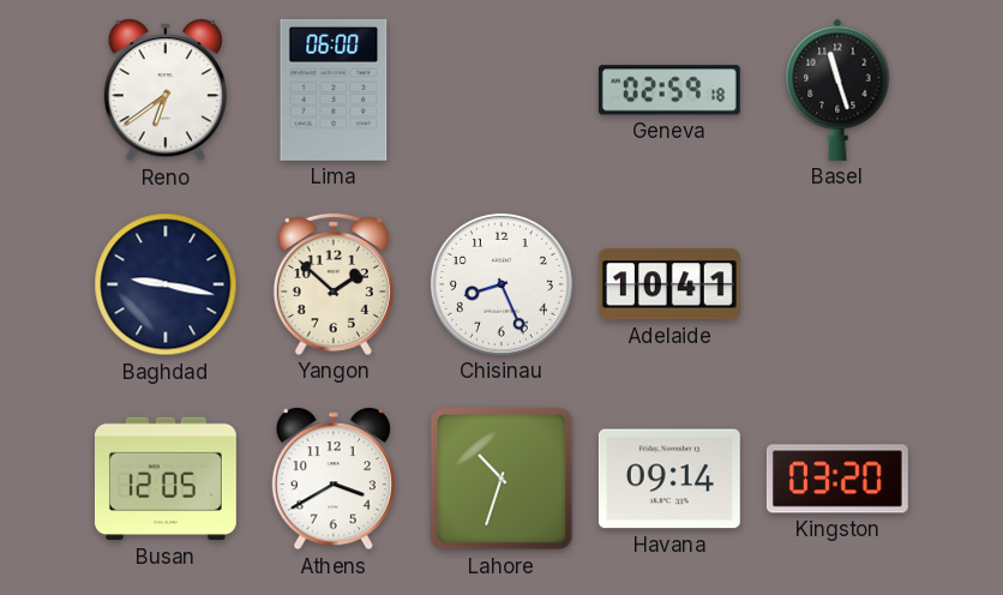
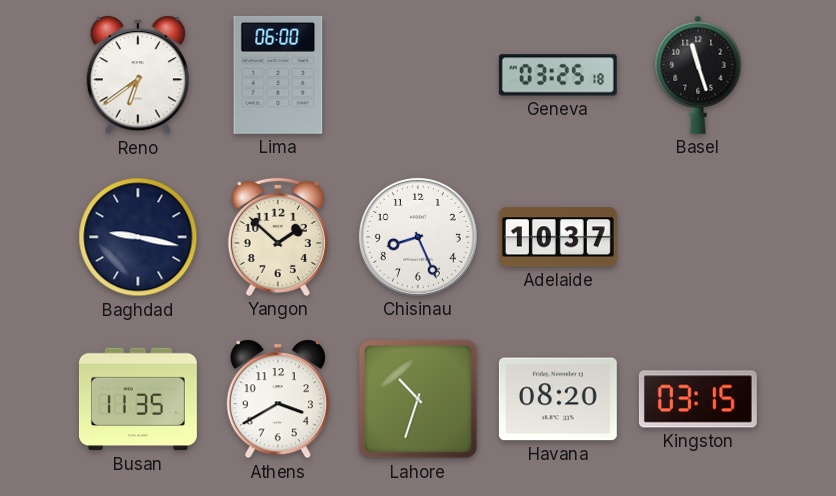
Geneva: 02:59 -> 03:25
Adelaide: 10:41 -> 10:37
Busan: 12:05 -> 11:35
Havana: 09:14 -> 08:20
Kingston: 03:20 -> 03:15
